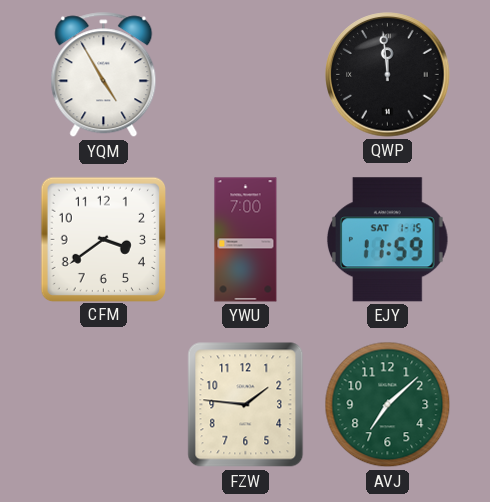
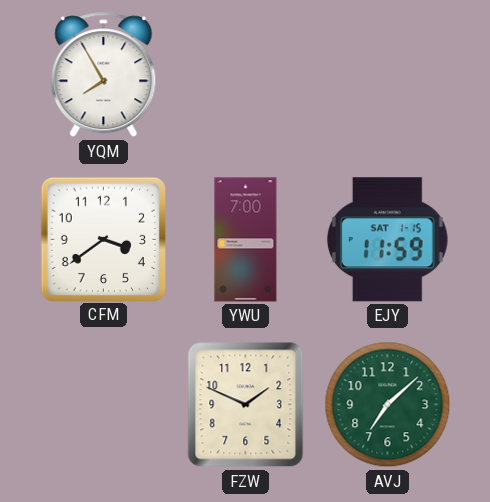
YQM: 4:55 -> 7:55
QWP: 11:59 -> none
FZW: 1:46 -> 1:49
